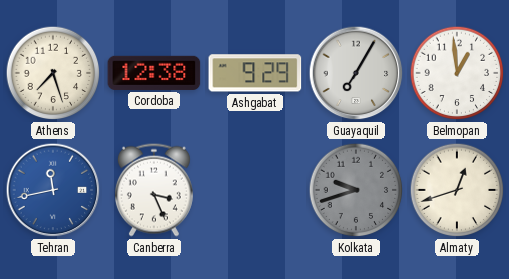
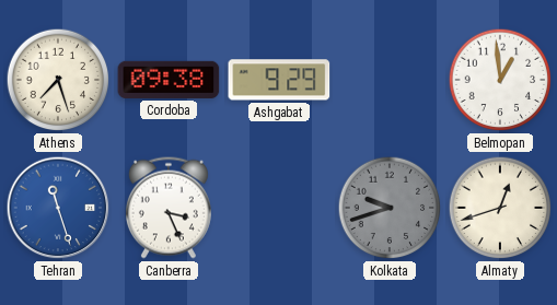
Cordoba: 12:38 -> 09:38
Guayaquil: 7:05 -> none
Tehran: 11:43 -> 11:27
